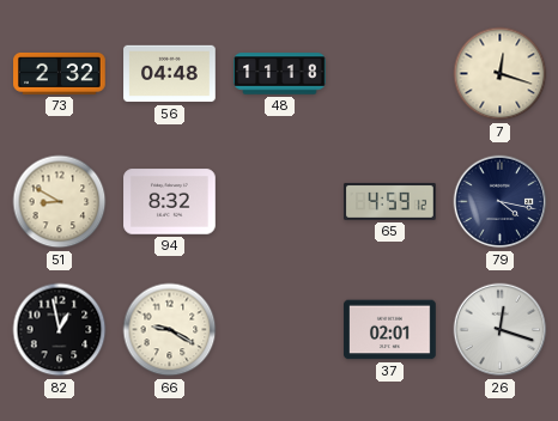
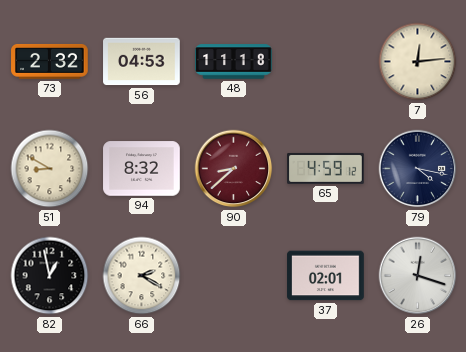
56: 04:48 -> 04:53
7: 12:18 -> 12:14
90: none -> 8:38
66: 9:20 -> 2:20
